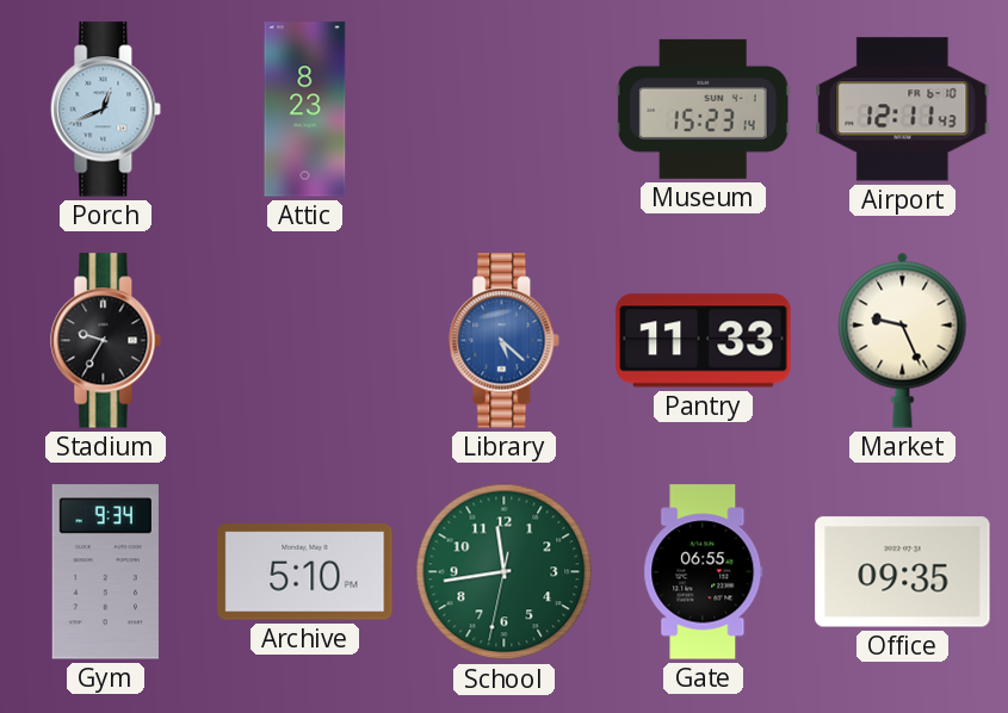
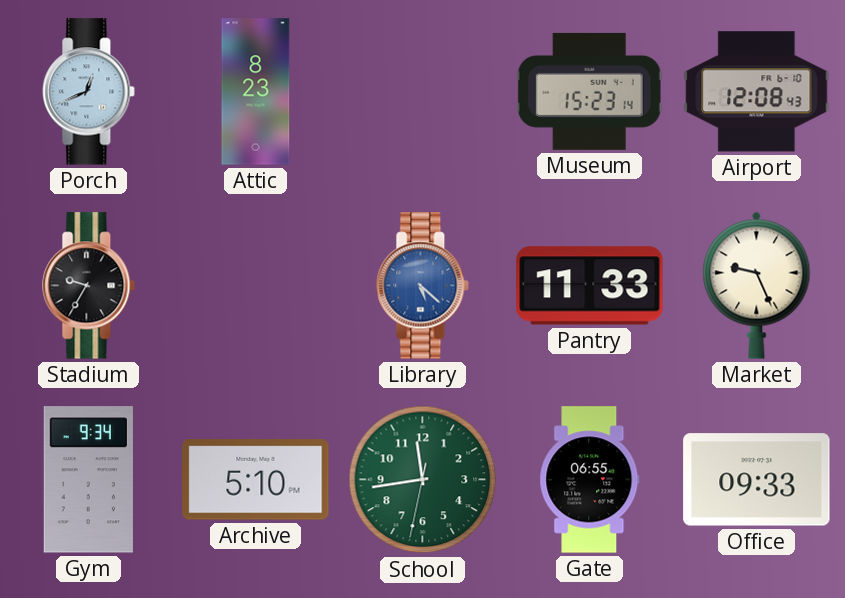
Airport: 12:11 -> 12:08
Office: 09:35 -> 09:33
